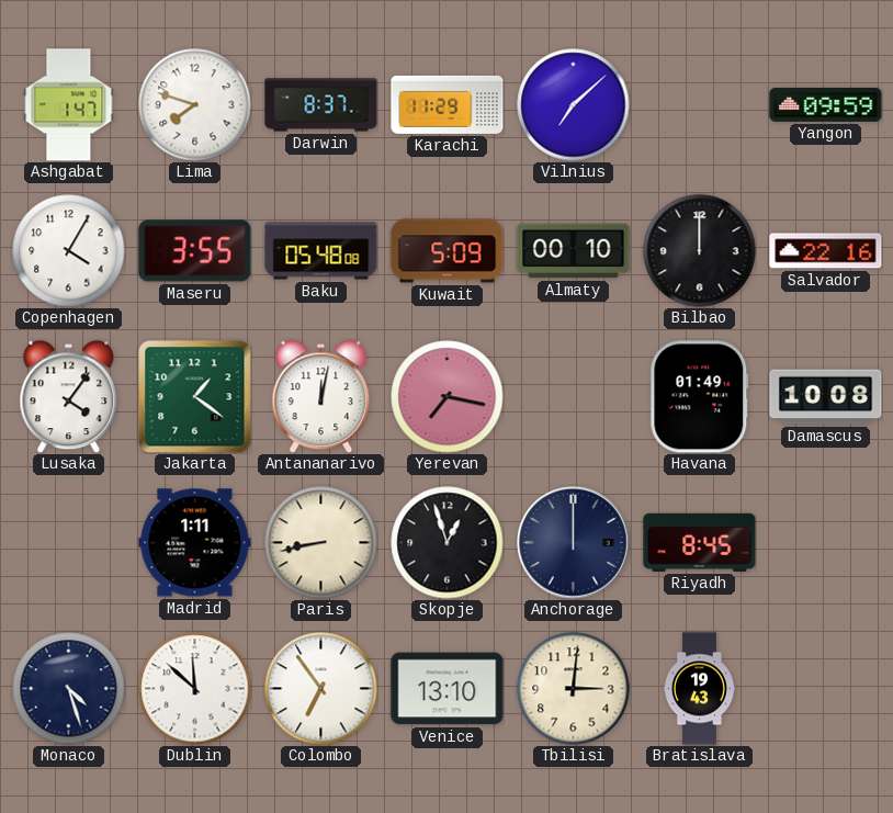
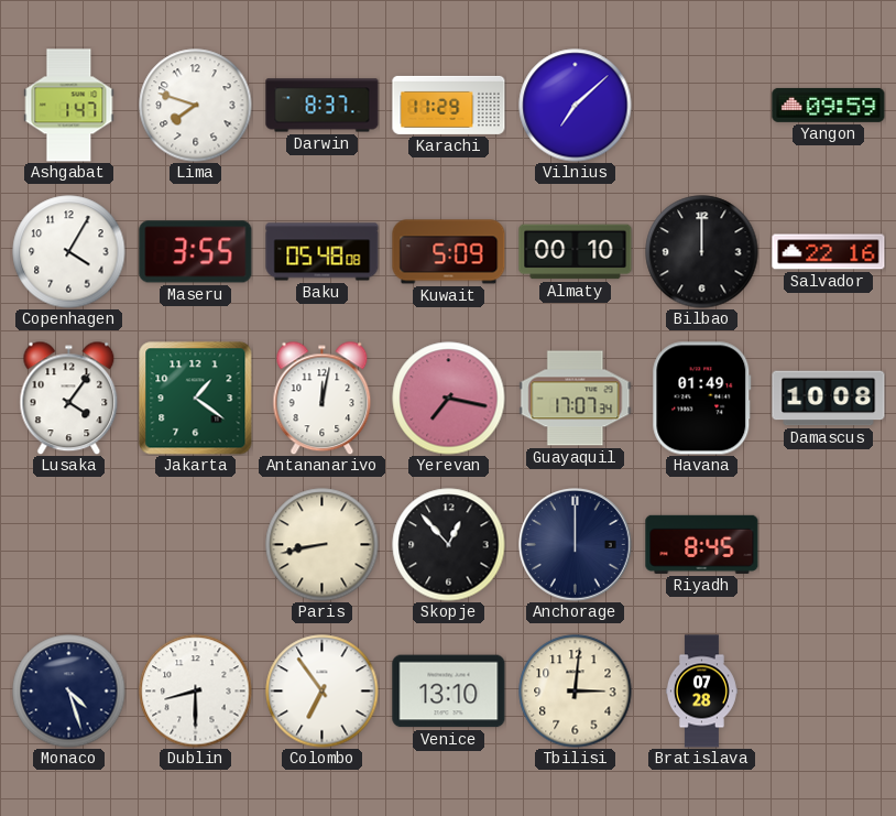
Guayaquil: none -> 17:07
Madrid: 1:11 -> none
Skopje: 12:57 -> 12:53
Dublin: 11:52 -> 8:30
Bratislava: 19:43 -> 07:28
